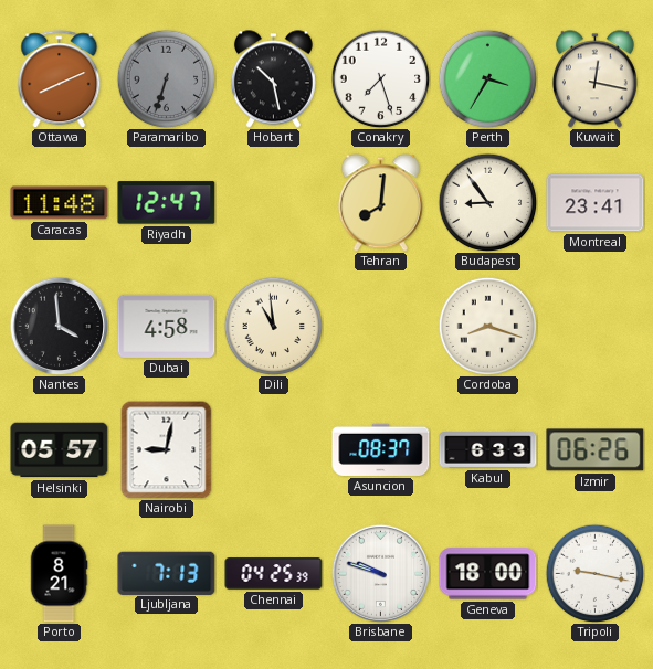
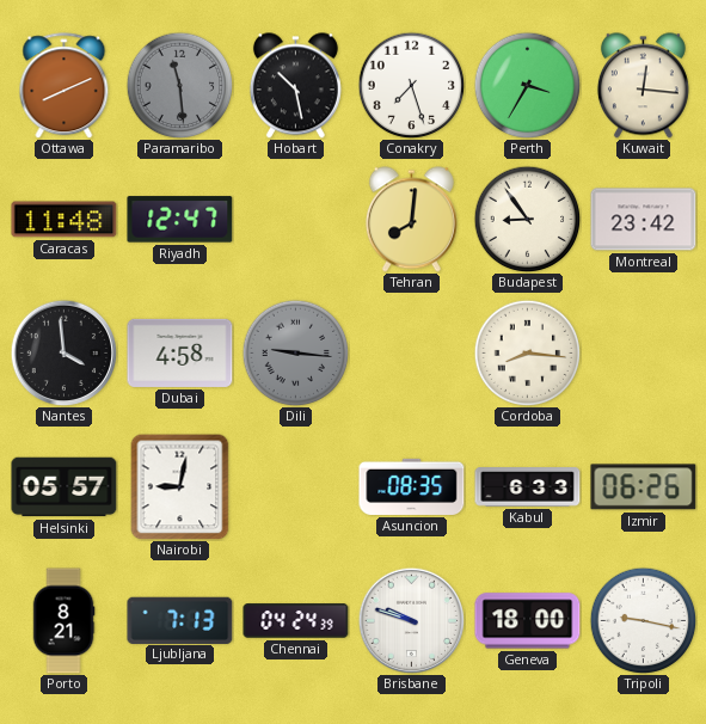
Paramaribo: 6:33 -> 11:29
Kuwait: 12:17 -> 12:16
Montreal: 23:41 -> 23:42
Dili: 10:59 -> 9:16
Dili dial: cream -> grey
Cordoba: 8:18 -> 8:16
Asuncion: 08:37 -> 08:35
Chennai: 04:25 -> 04:24
